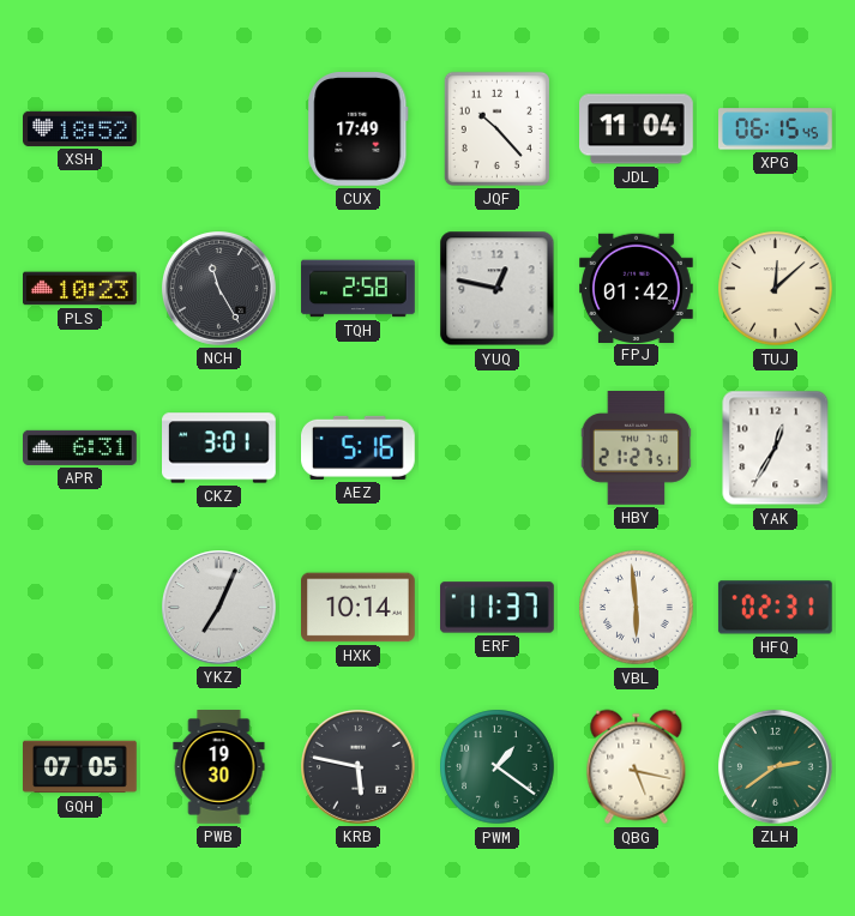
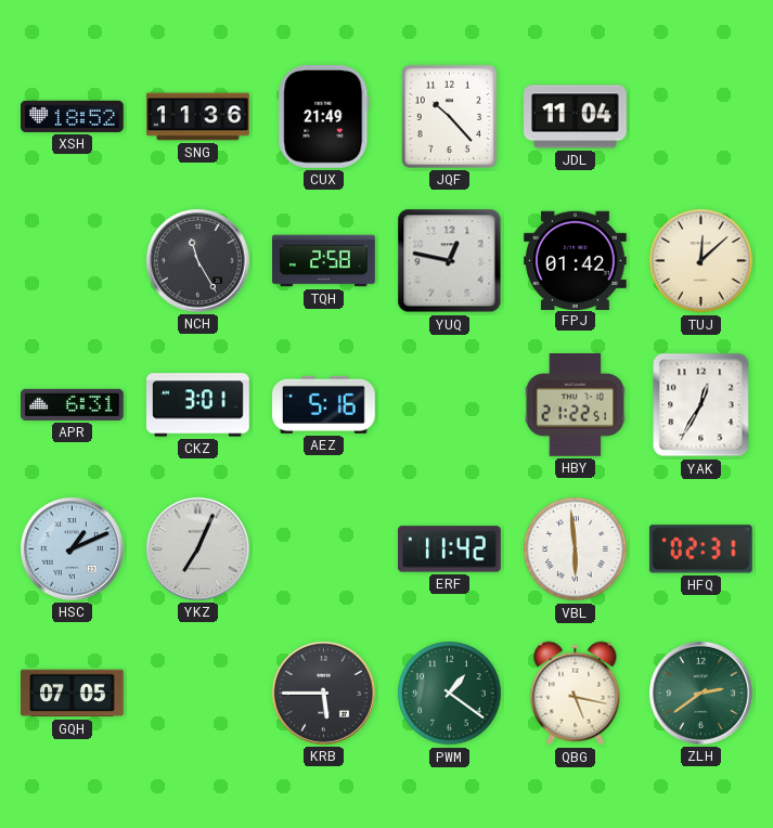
SNG: none -> 11:36
CUX: 17:49 -> 21:49
XPG: 06:15 -> none
PLS: 10:23 -> none
HBY: 21:27 -> 21:22
HSC: none -> 1:11
HXK: 10:14 -> none
ERF: 11:37 -> 11:42
PWB: 19:30 -> none
KRB: 5:47 -> 5:45
